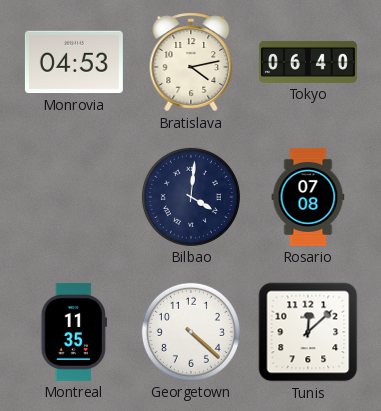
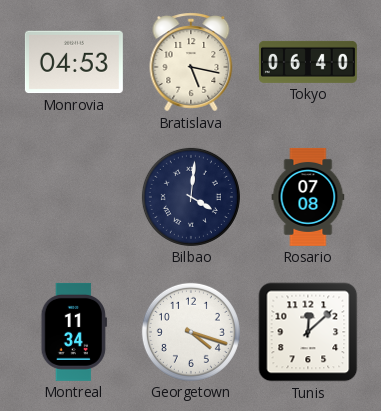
Bratislava: 4:13 -> 5:17
Montreal: 11:35 -> 11:34
Georgetown: 4:22 -> 4:18
